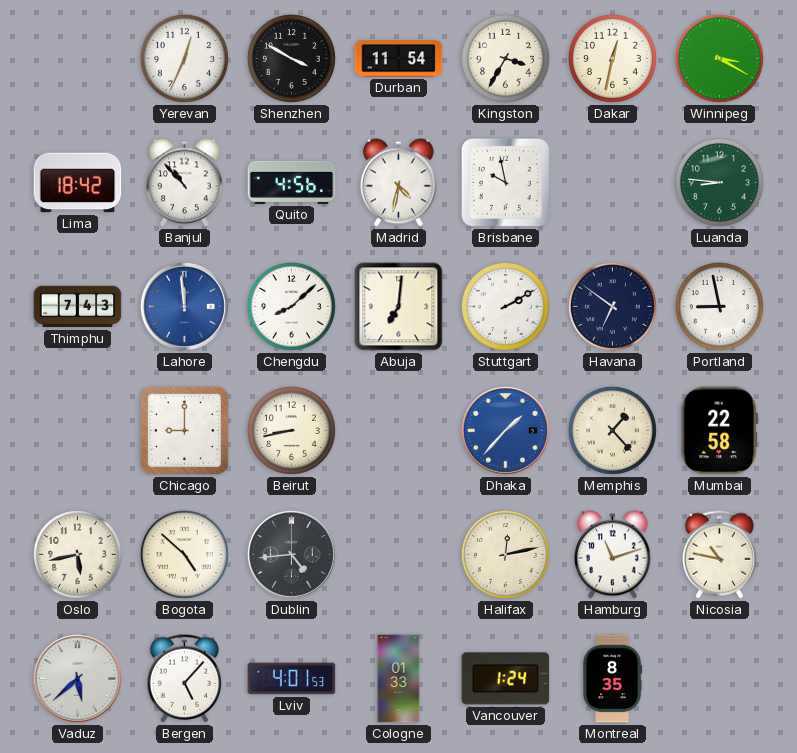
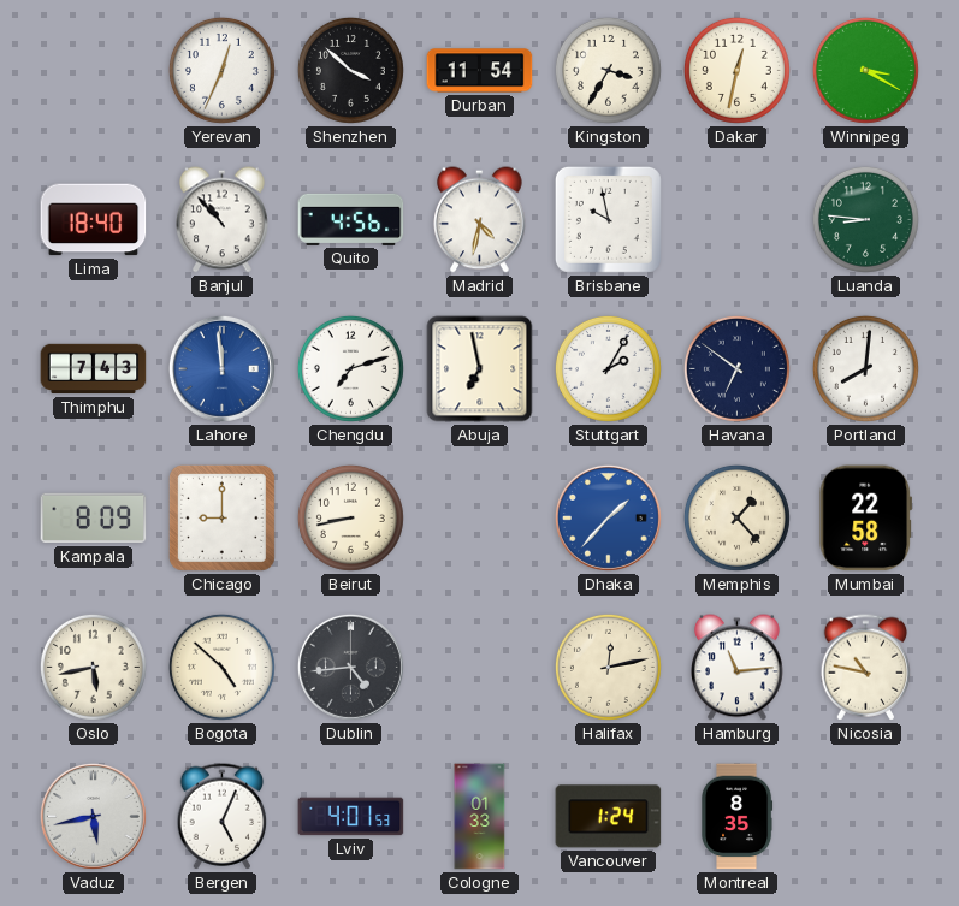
Shenzhen: 3:50 -> 3:52
Lima: 18:42 -> 18:40
Chengdu: 8:08 -> 7:12
Abuja: 7:01 -> 6:58
Stuttgart: 2:10 -> 2:05
Portland: 8:58 -> 8:01
Kampala: none -> 8:09
Hamburg: 11:12 -> 11:14
Vaduz: 5:38 -> 5:43
Bergen: 5:07 -> 5:04
